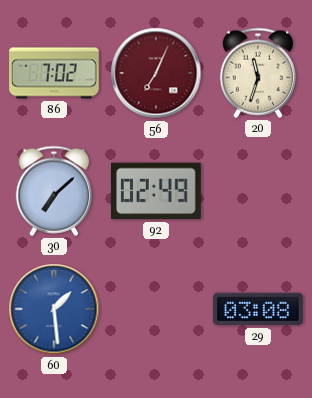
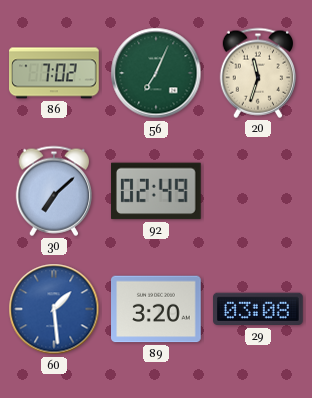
56 dial: burgundy -> green
89: none -> 3:20
